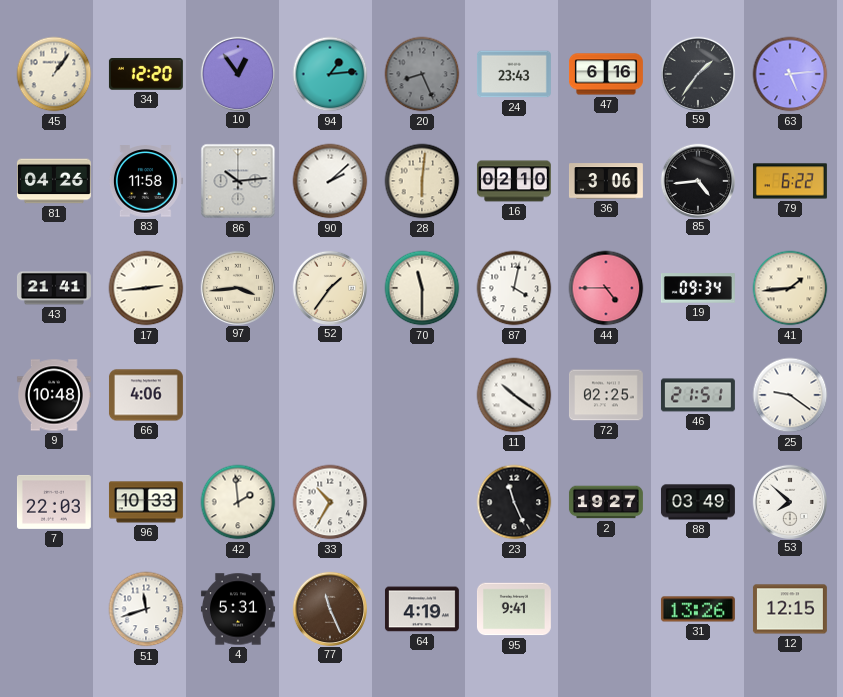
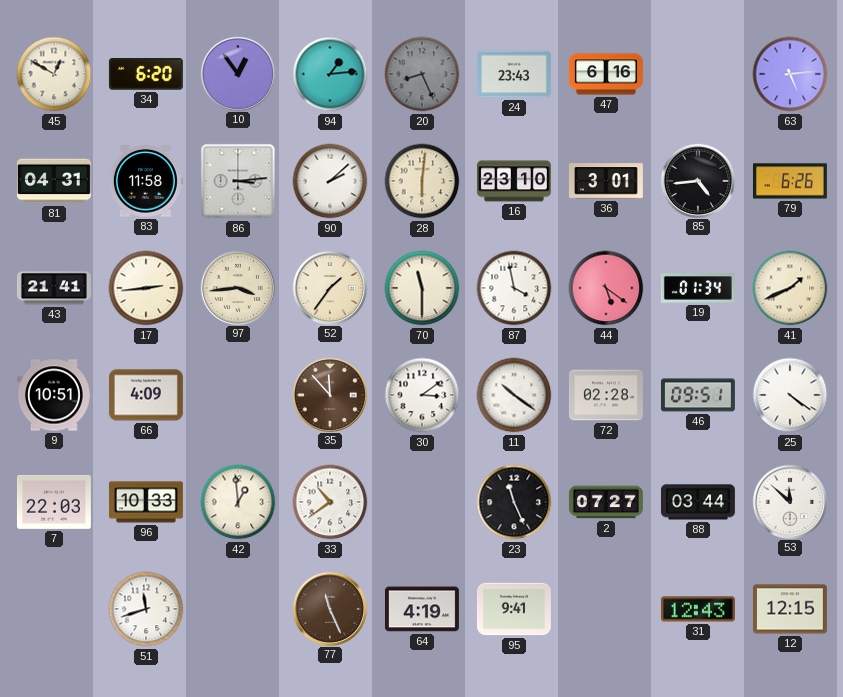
45: 1:06 -> 12:50
34: 12:20 -> 6:20
59: 1:36 -> none
81: 04:26 -> 04:31
86: 10:14 -> 3:14
16: 02:10 -> 23:10
36: 3:06 -> 3:01
79: 6:22 -> 6:26
87: 4:02 -> 3:58
44: 4:45 -> 5:21
19: 09:34 -> 01:34
41: 1:44 -> 1:41
9: 10:48 -> 10:51
66: 4:06 -> 4:09
35: none -> 11:53
30: none -> 3:09
72: 02:25 -> 02:28
46: 21:51 -> 09:51
25: 9:21 -> 4:21
42: 1:59 -> 12:59
33: 10:35 -> 10:39
2: 19:27 -> 07:27
88: 03:49 -> 03:44
53: 7:52 -> 11:52
4: 5:31 -> none
31: 13:26 -> 12:43
